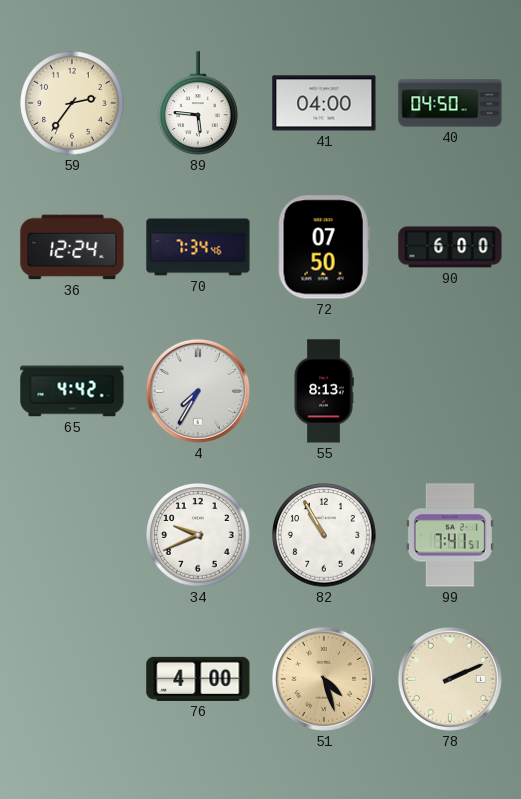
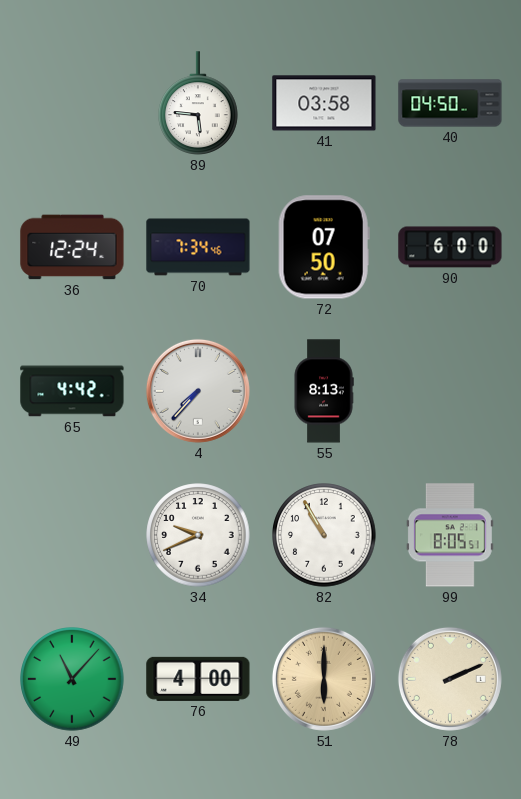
59: 2:36 -> none
41: 04:00 -> 03:58
4: 7:35 -> 7:37
99: 7:41 -> 8:05
49: none -> 11:07
51: 4:27 -> 6:00
